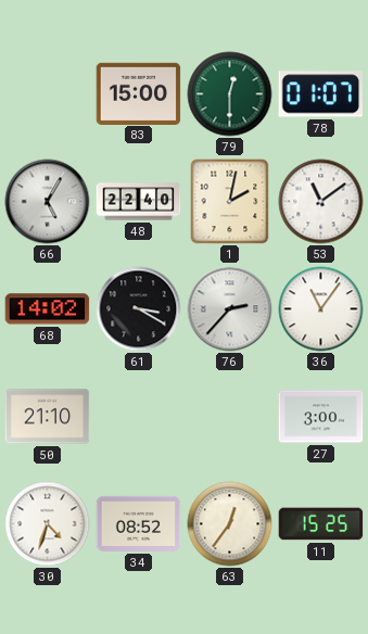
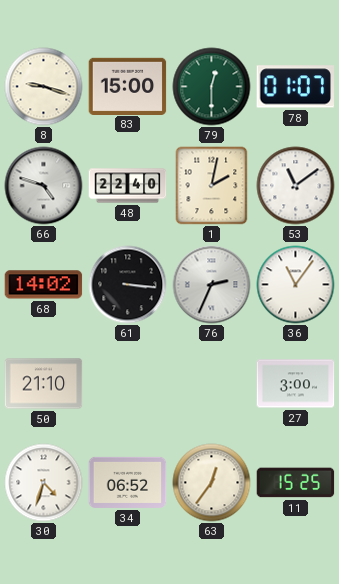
8: none -> 9:18
66: 5:05 -> 4:48
61: 3:20 -> 3:16
76: 2:37 -> 2:34
34: 08:52 -> 06:52
